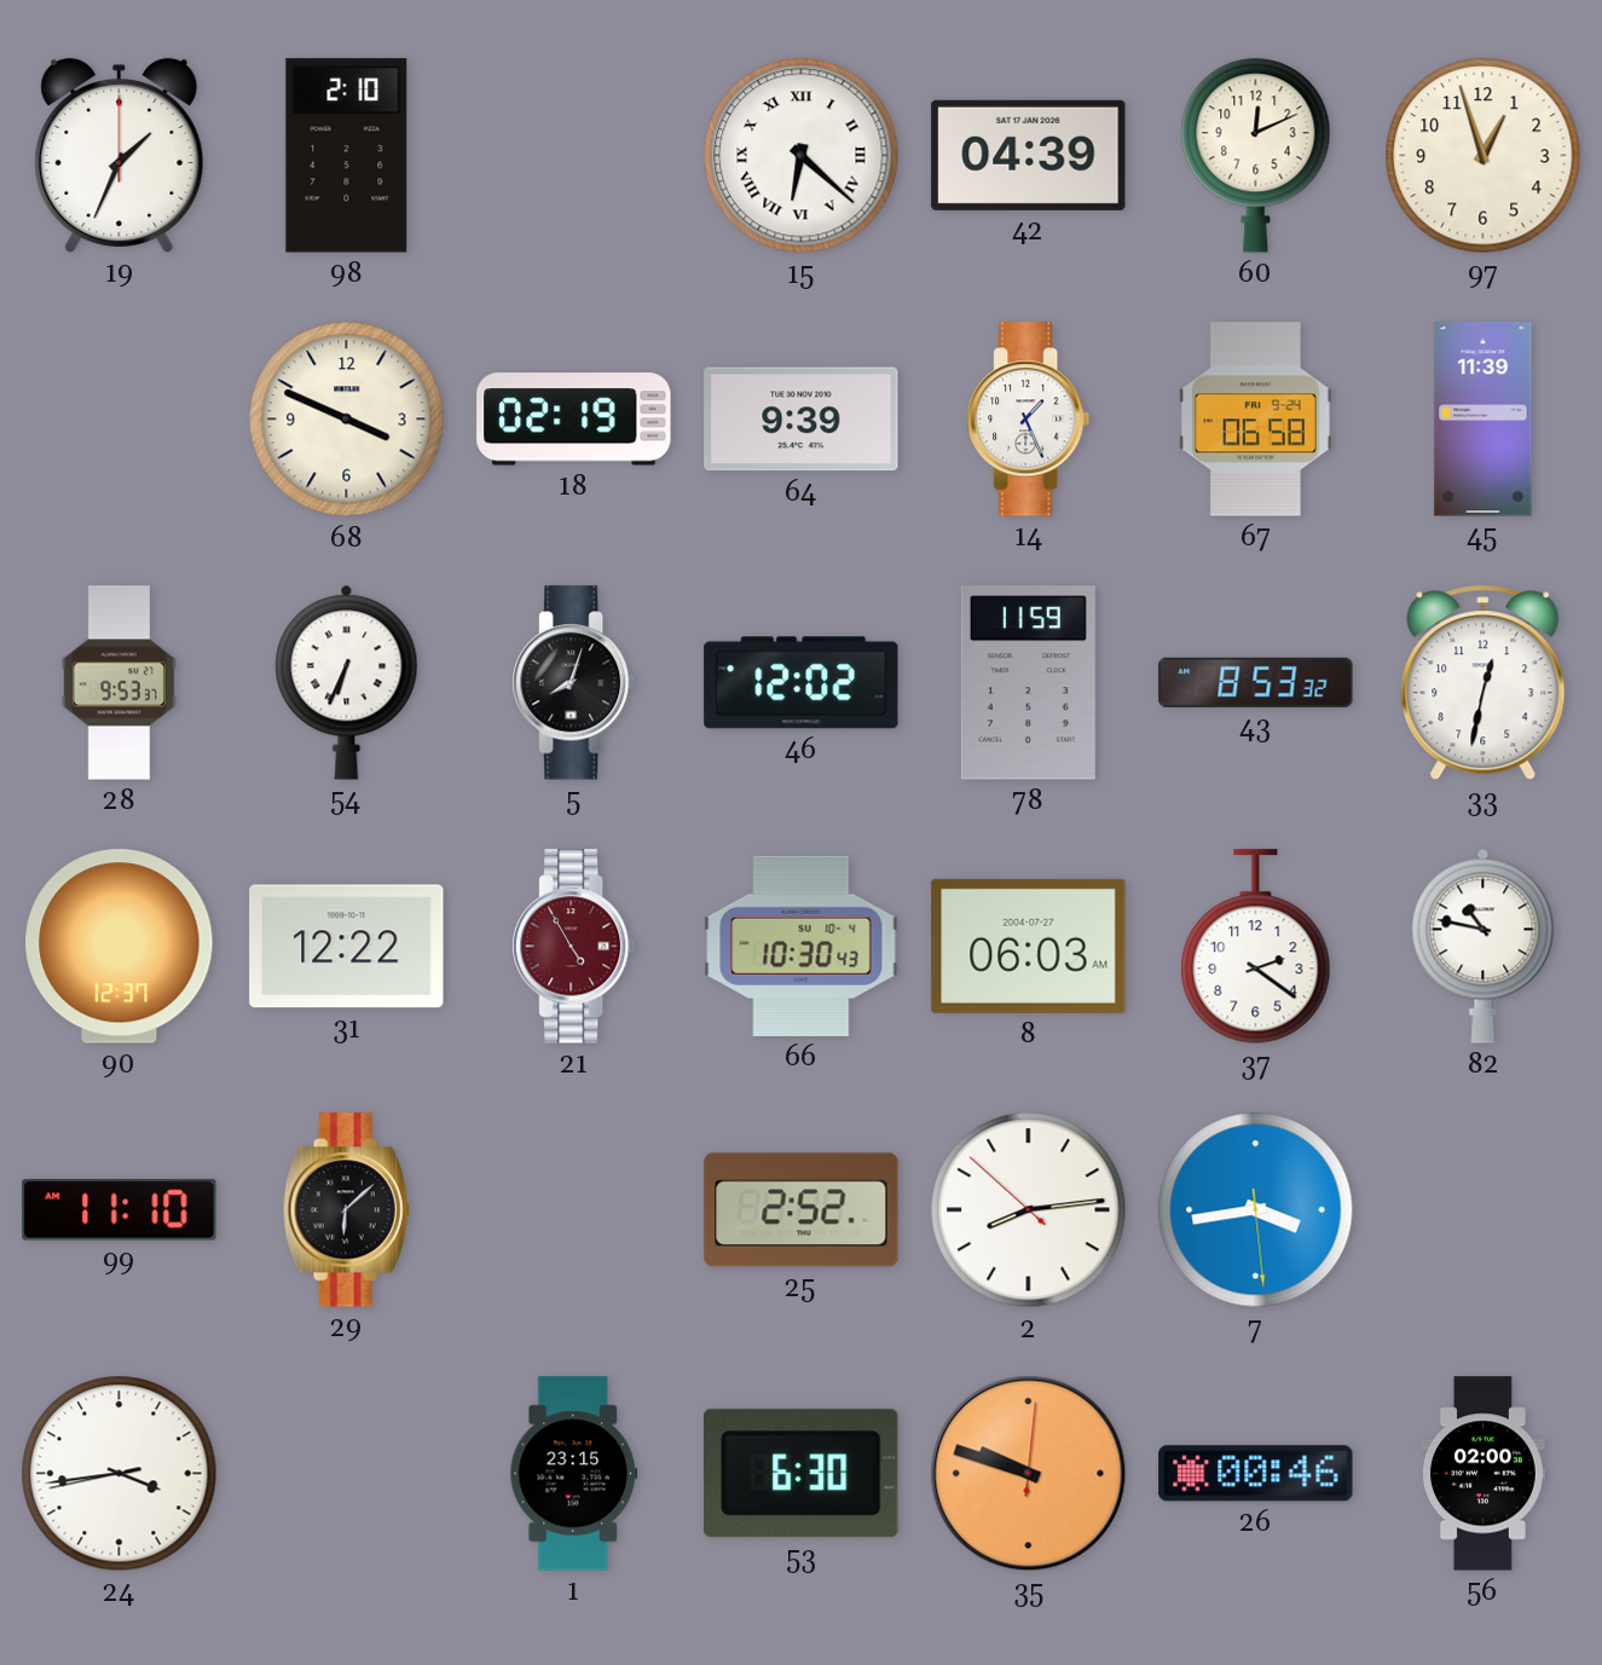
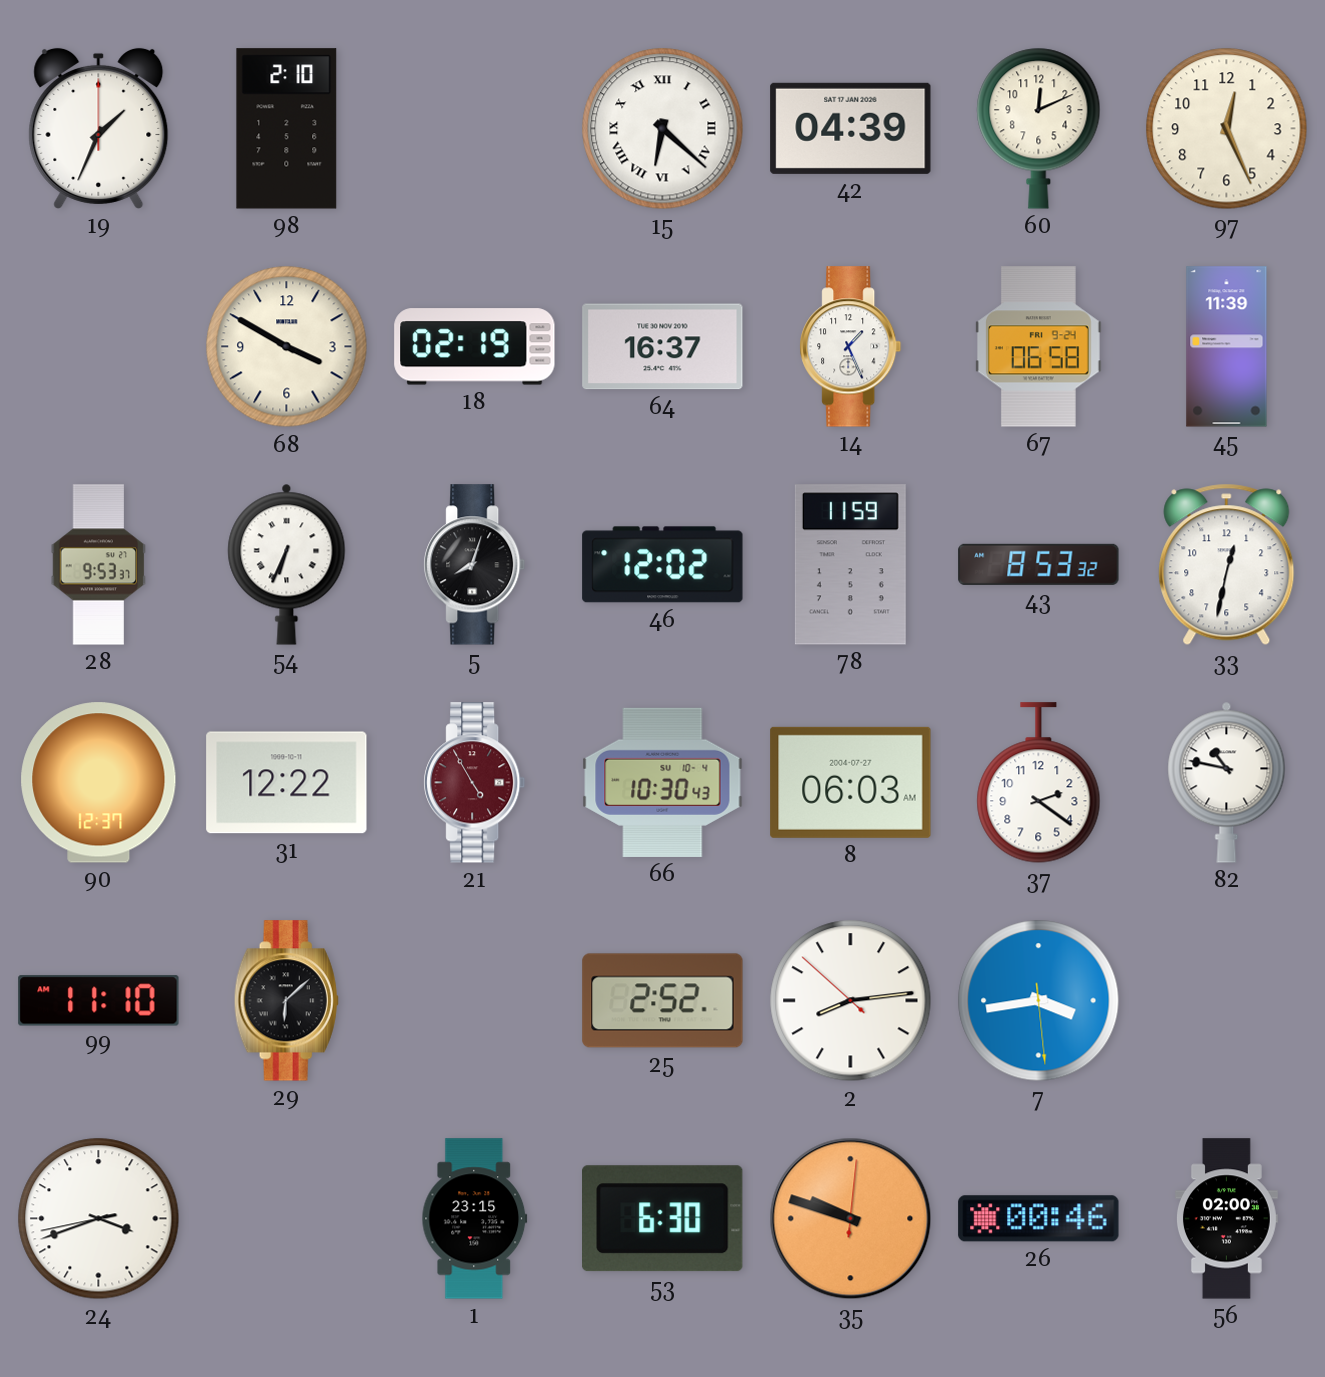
97: 12:57 -> 12:26
68: 3:49 -> 3:50
64: 9:39 -> 16:37
24: 3:43 -> 3:41
